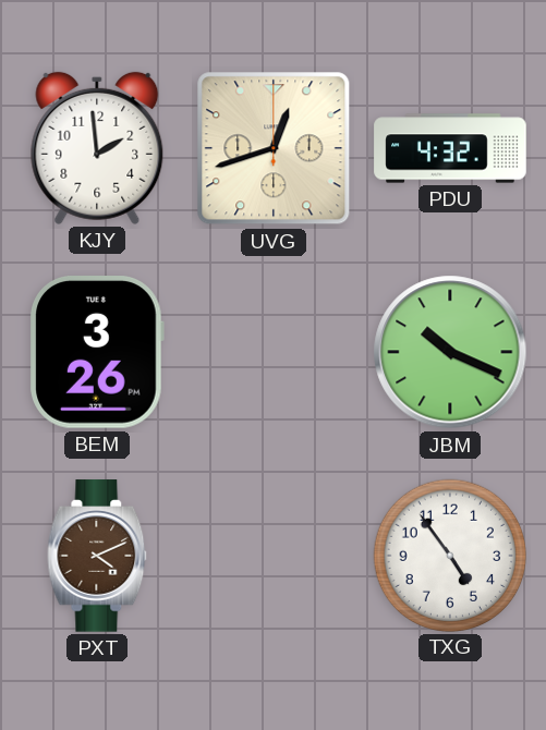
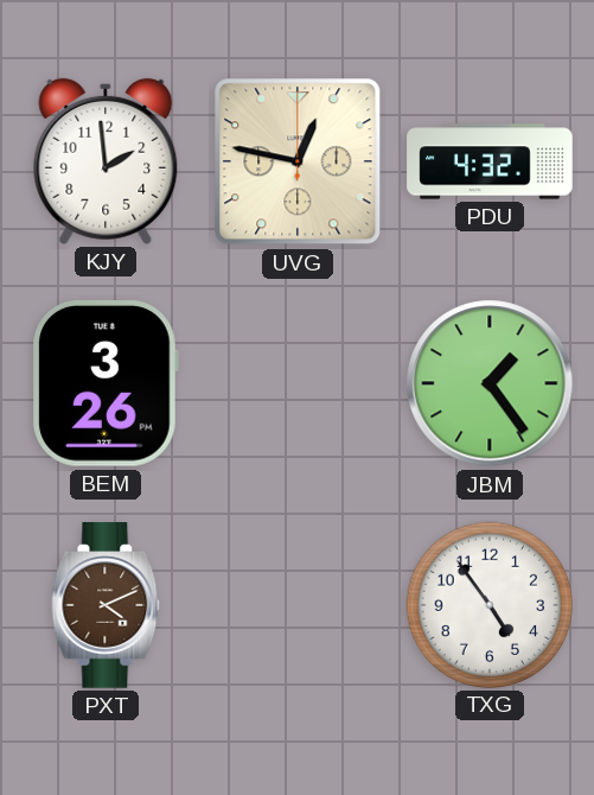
UVG: 12:42 -> 12:47
JBM: 10:19 -> 1:24
